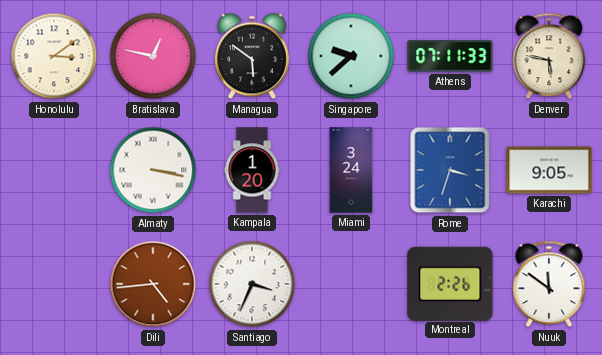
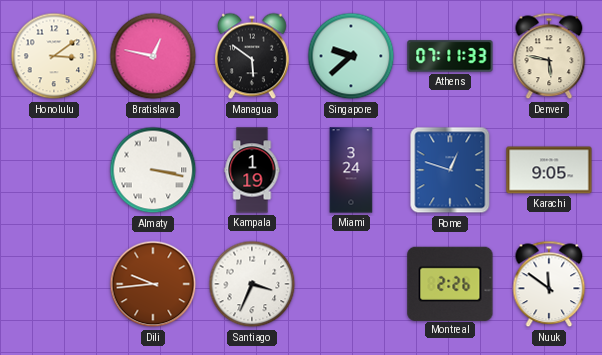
Kampala: 1:20 -> 1:19
Rome: 3:33 -> 12:48
Dili: 4:44 -> 9:44
